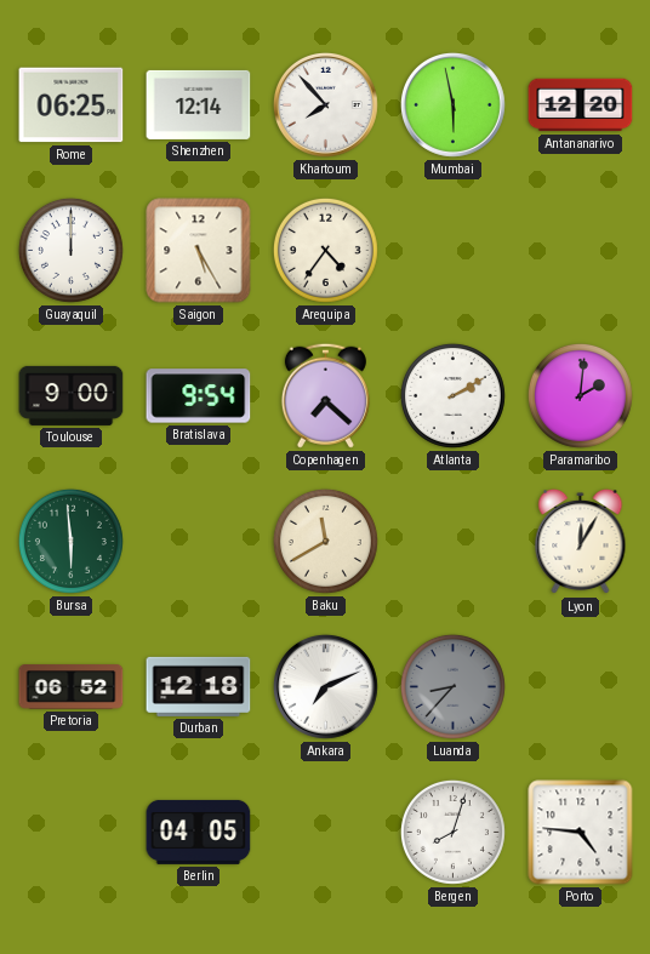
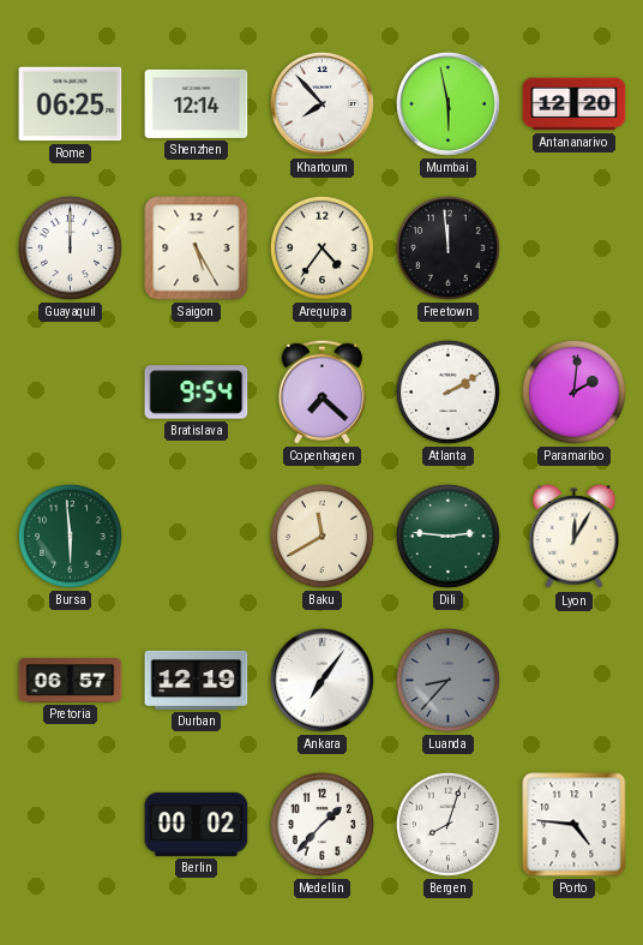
Freetown: none -> 11:59
Toulouse: 9:00 -> none
Dili: none -> 2:46
Pretoria: 06:52 -> 06:57
Durban: 12:18 -> 12:19
Ankara: 7:11 -> 7:06
Berlin: 04:05 -> 00:02
Medellin: none -> 1:37
